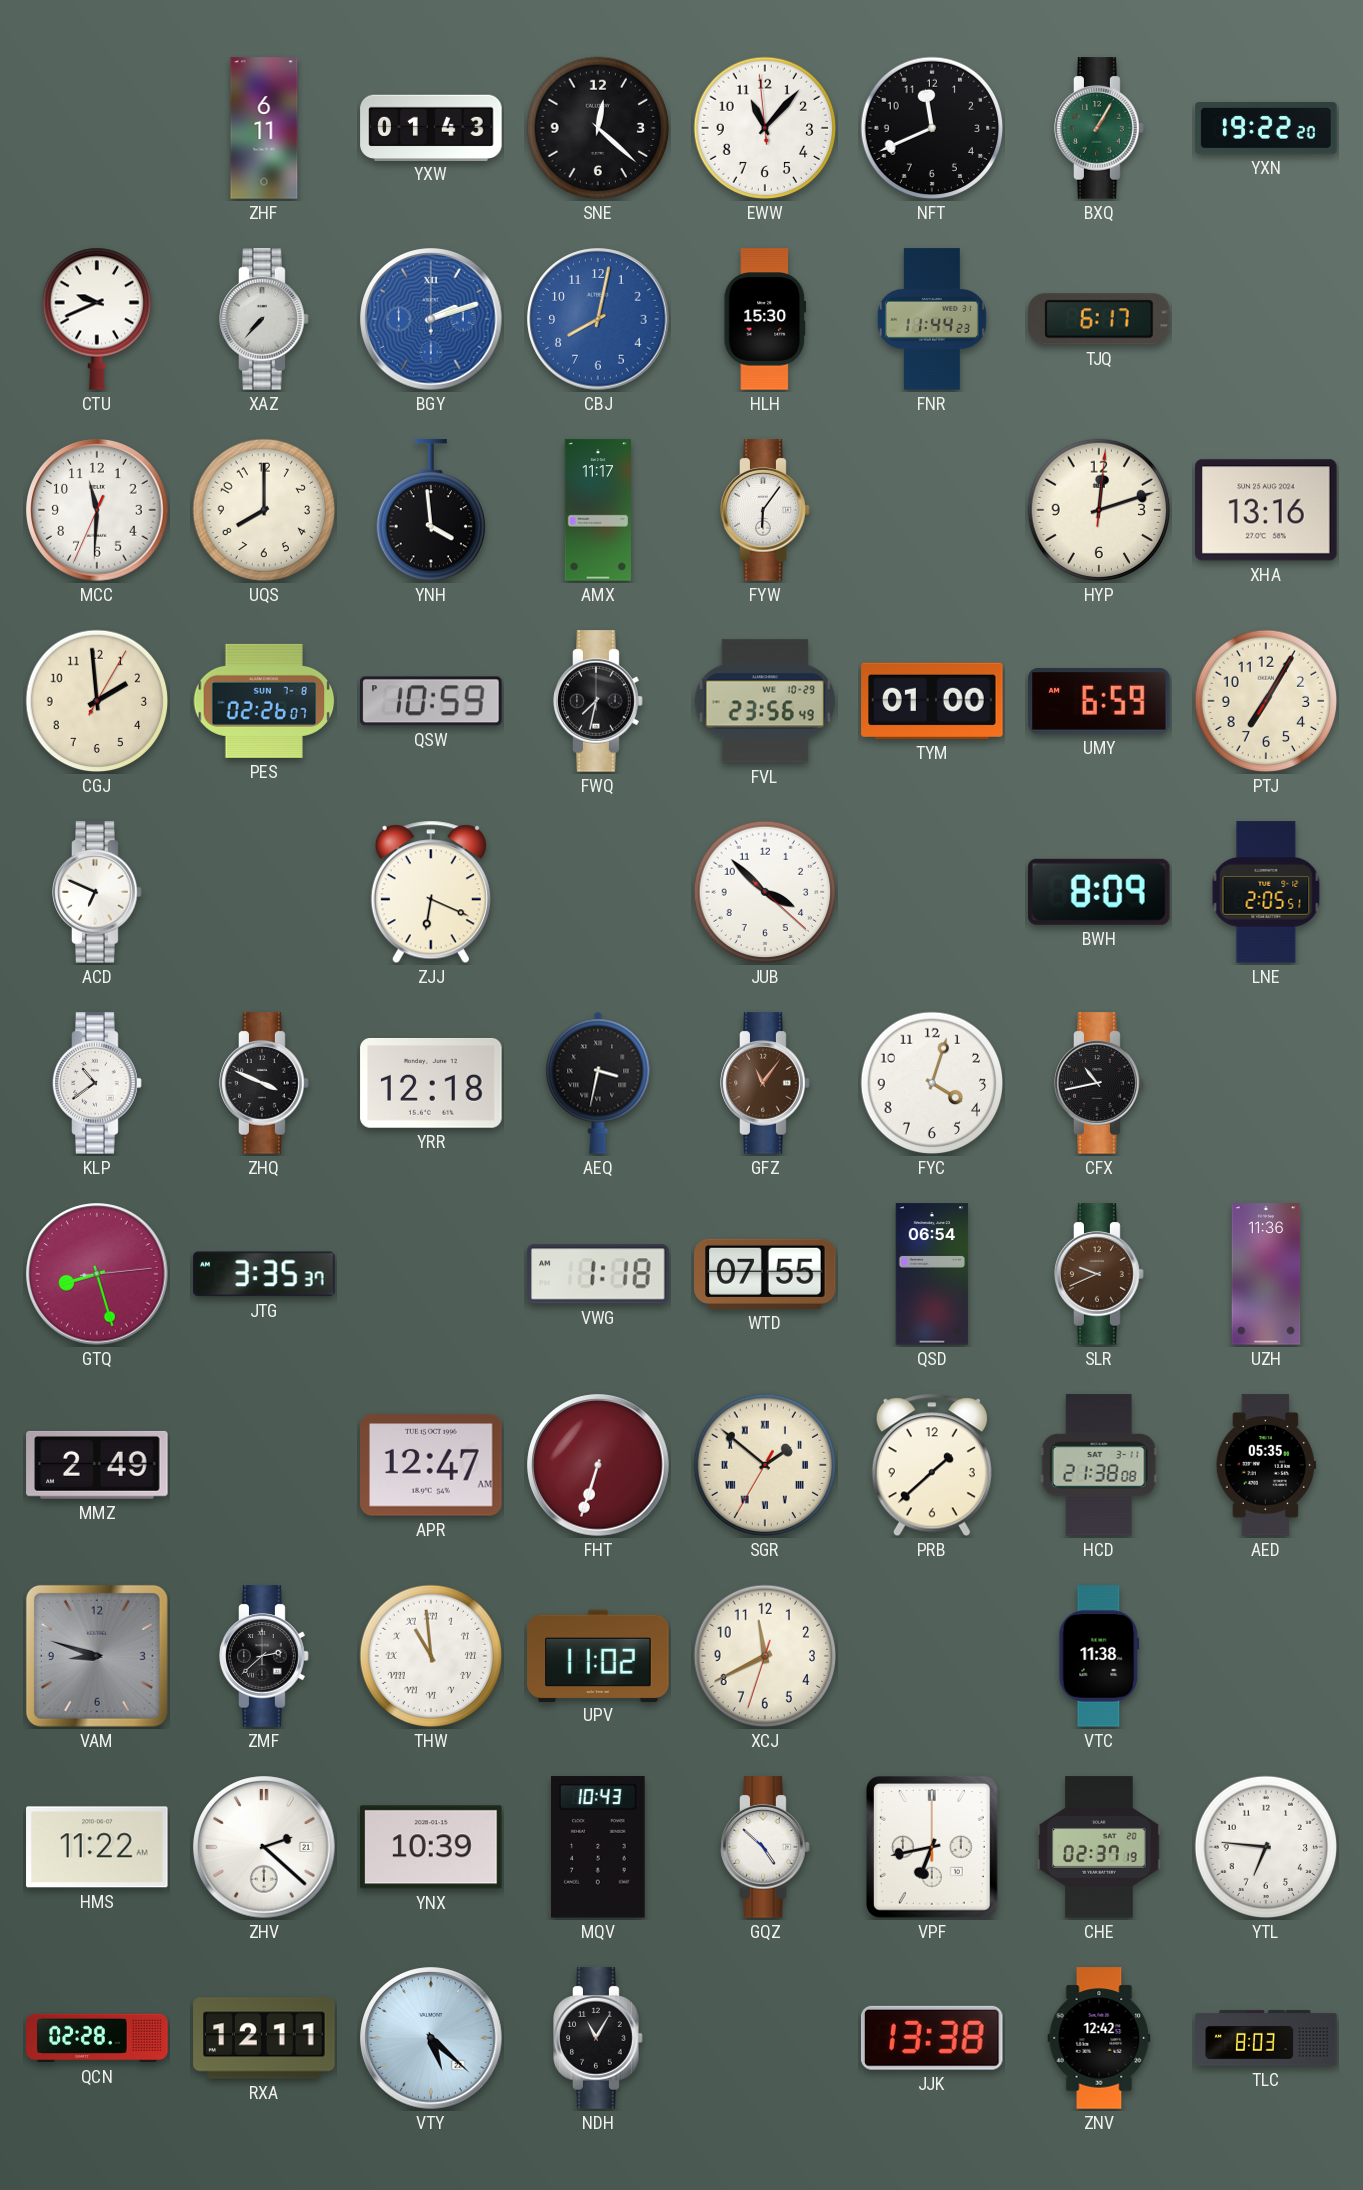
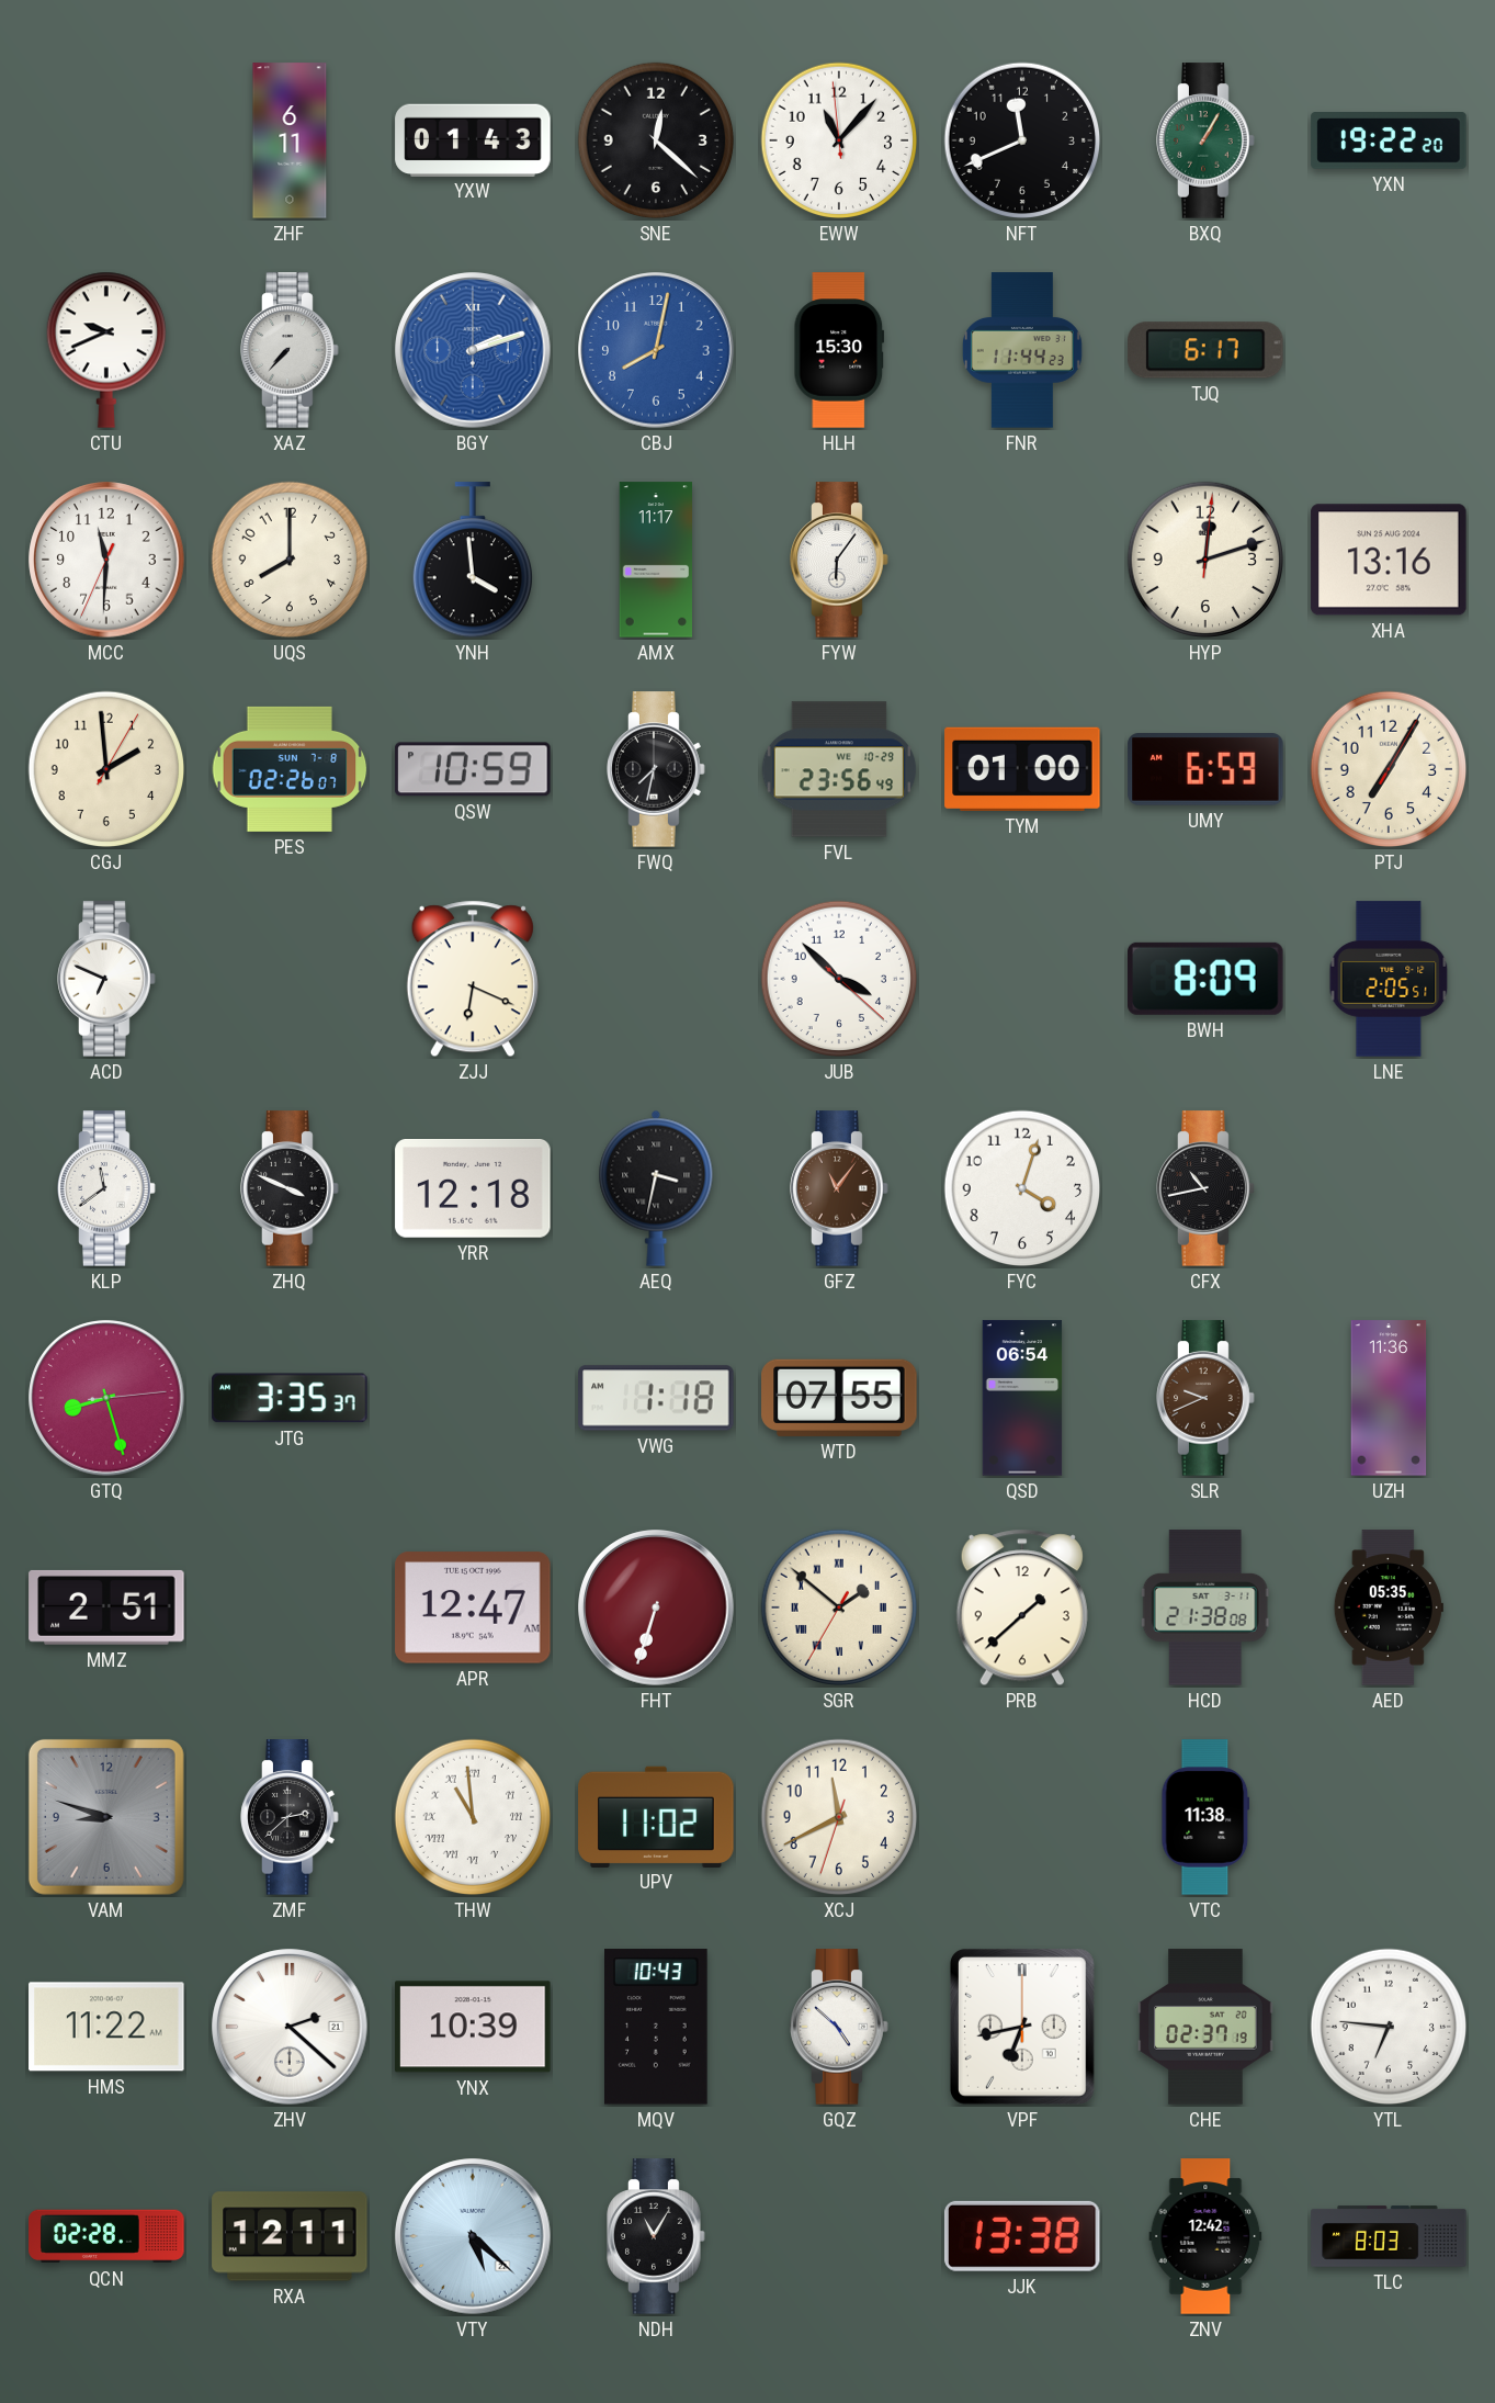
KLP: 10:39 -> 11:39
MMZ: 2:49 -> 2:51
